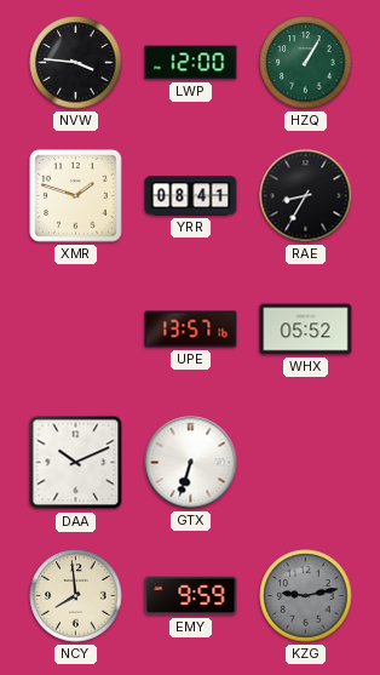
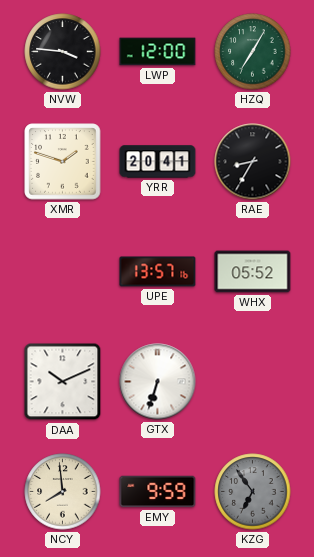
HZQ: 1:05 -> 7:05
YRR: 08:41 -> 20:41
KZG: 9:13 -> 6:54
